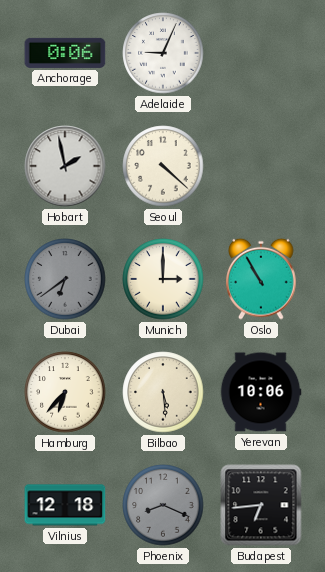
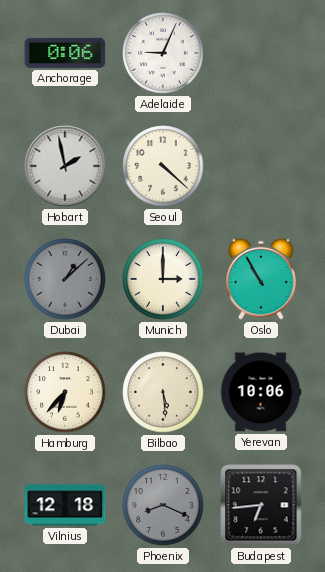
Dubai: 6:39 -> 1:08
